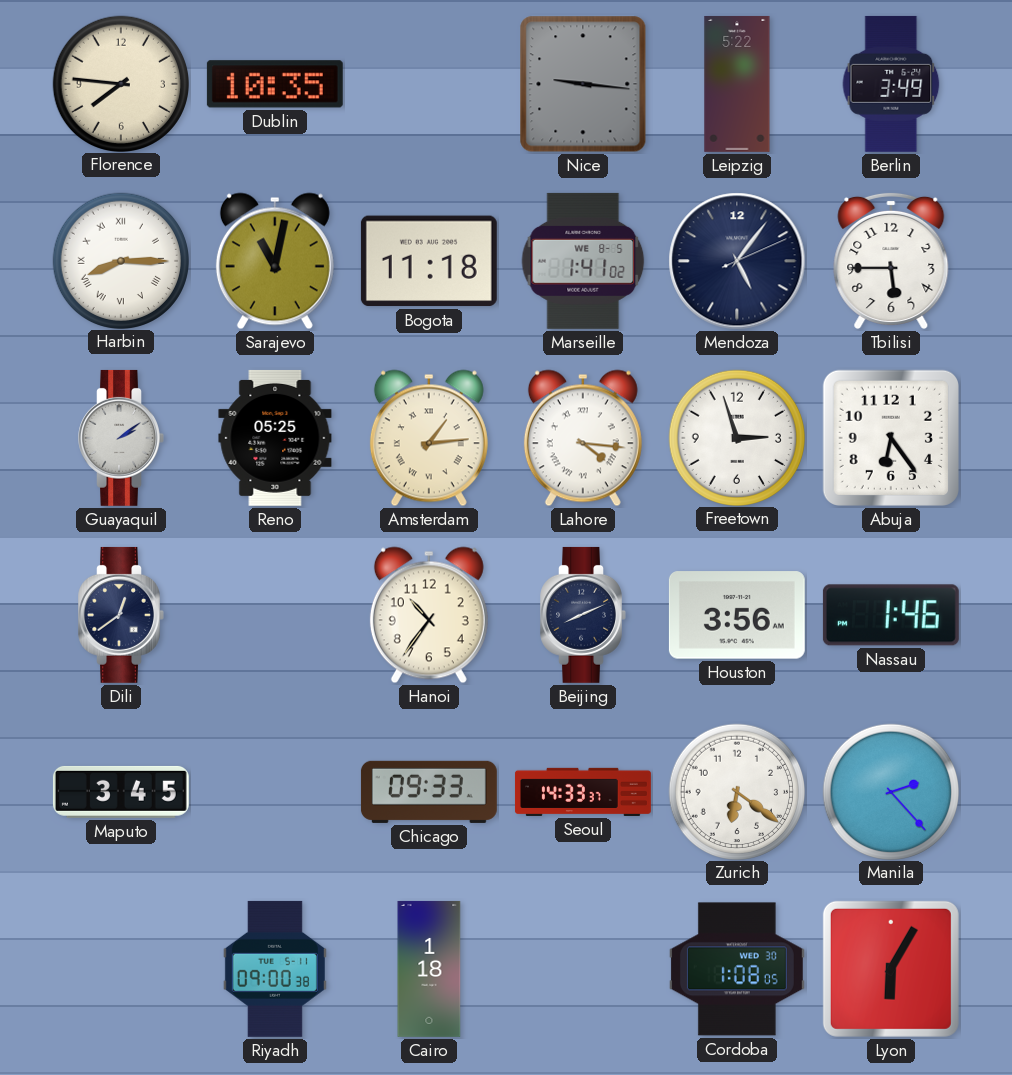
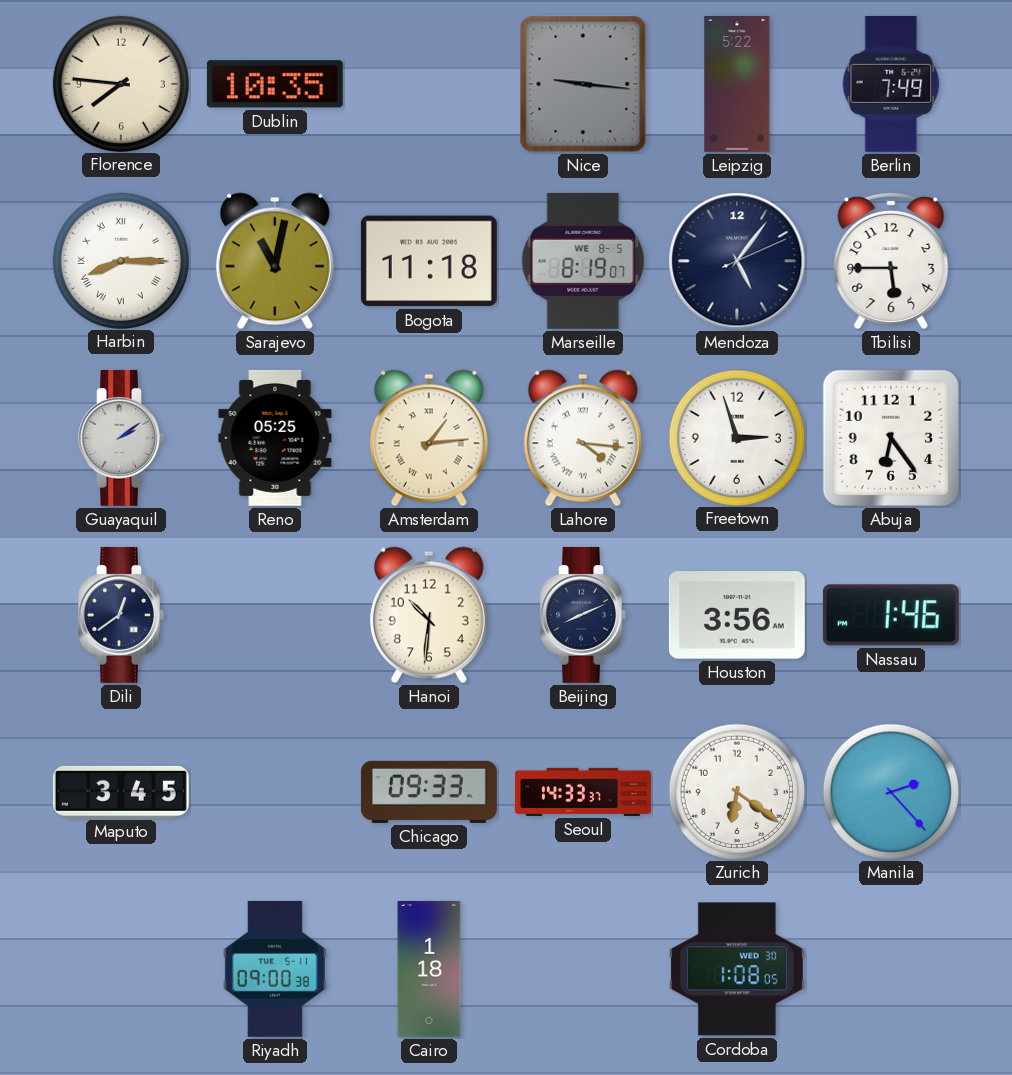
Berlin: 3:49 -> 7:49
Marseille: 1:41 -> 8:19
Hanoi: 10:36 -> 10:31
Lyon: 6:05 -> none
